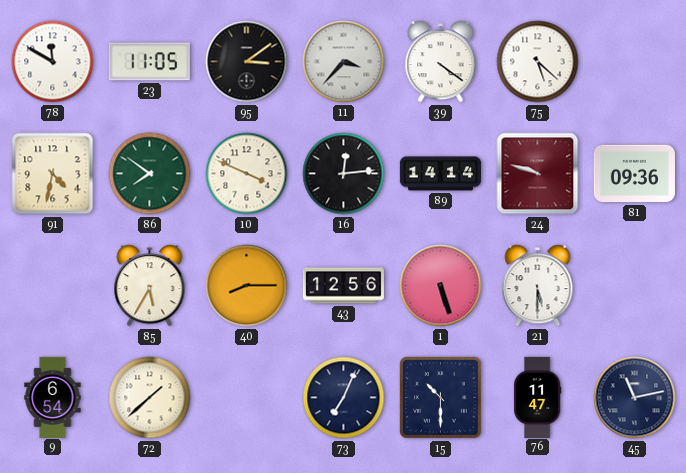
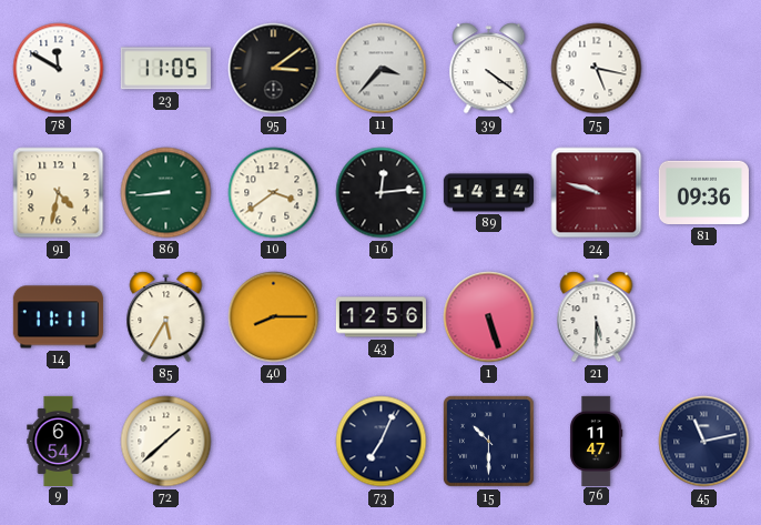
75: 5:22 -> 5:17
86: 7:51 -> 8:44
10: 3:49 -> 3:39
14: none -> 11:11
